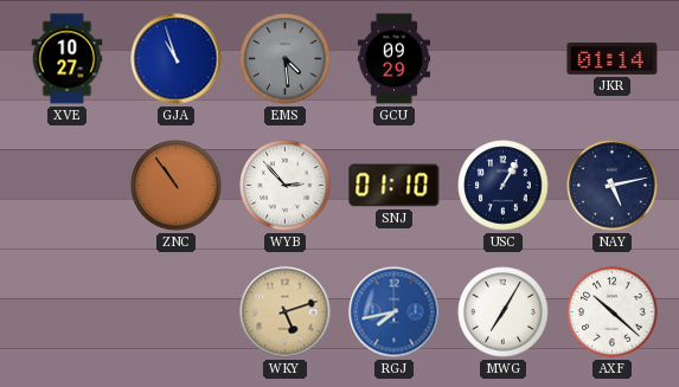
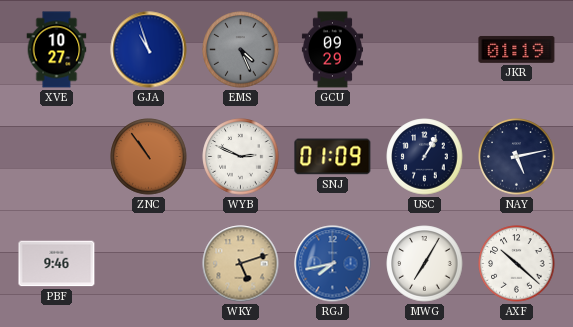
EMS: 4:29 -> 4:26
JKR: 01:14 -> 01:19
WYB: 2:53 -> 2:49
SNJ: 01:10 -> 01:09
PBF: none -> 9:46
